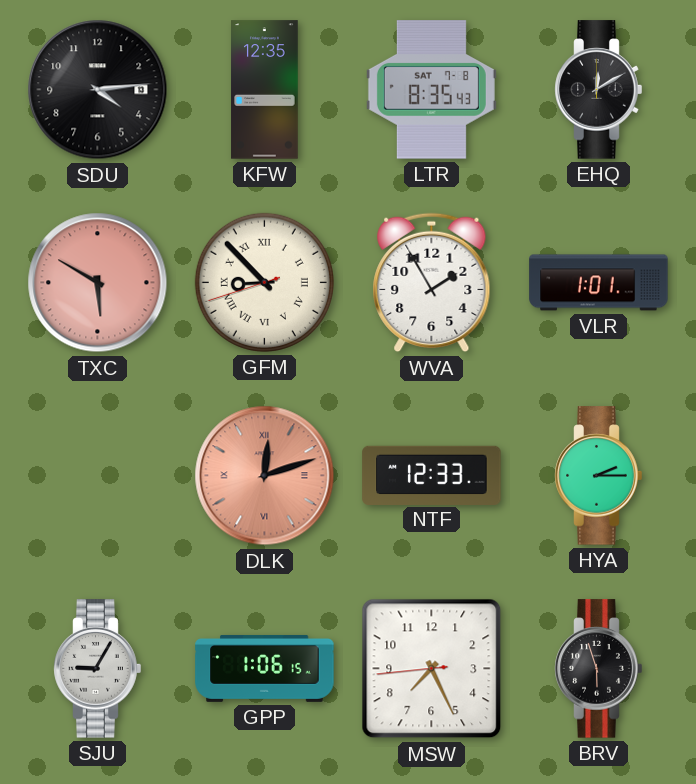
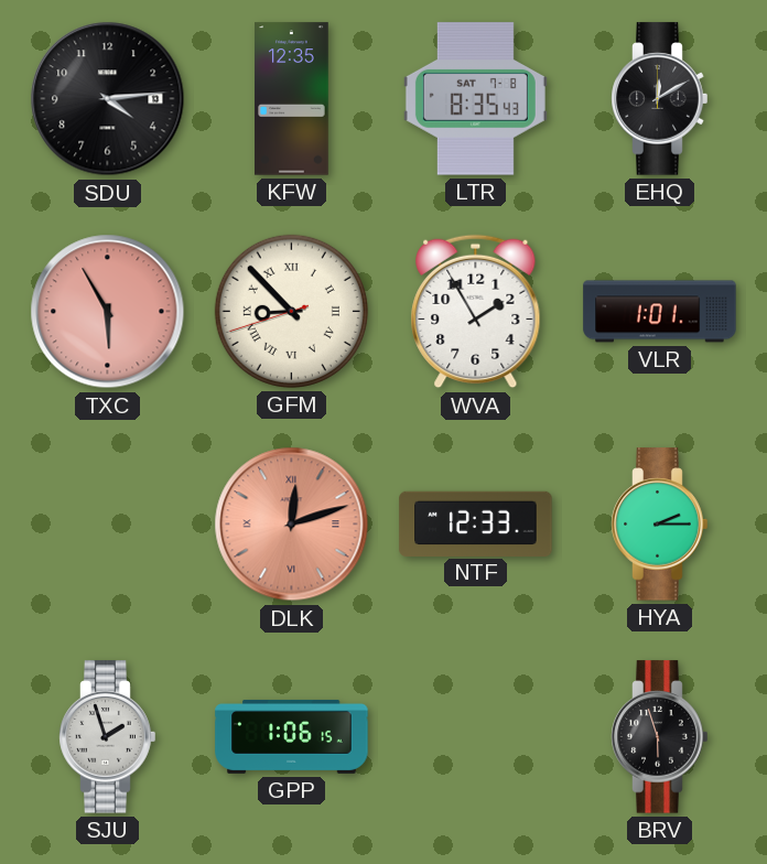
TXC: 5:50 -> 5:55
SJU: 9:05 -> 1:57
MSW: 7:25 -> none
